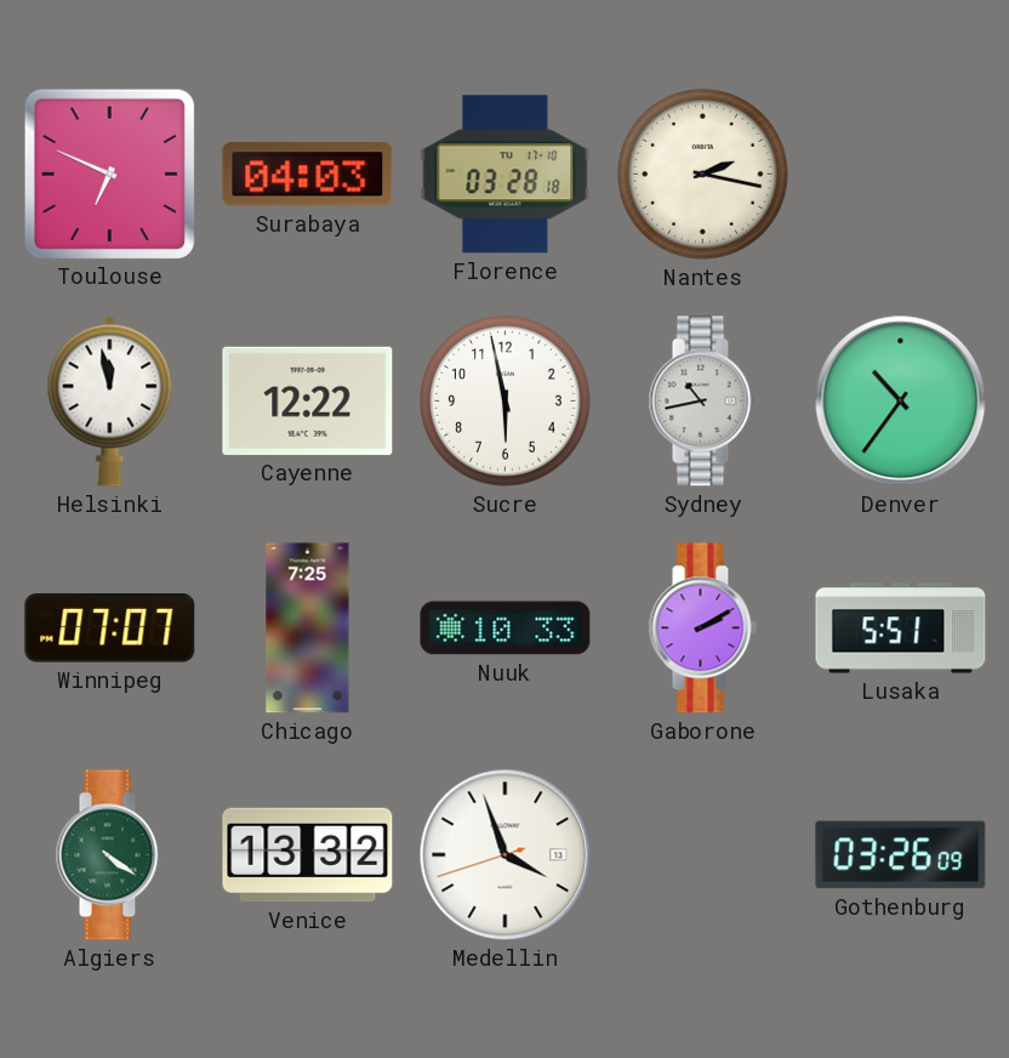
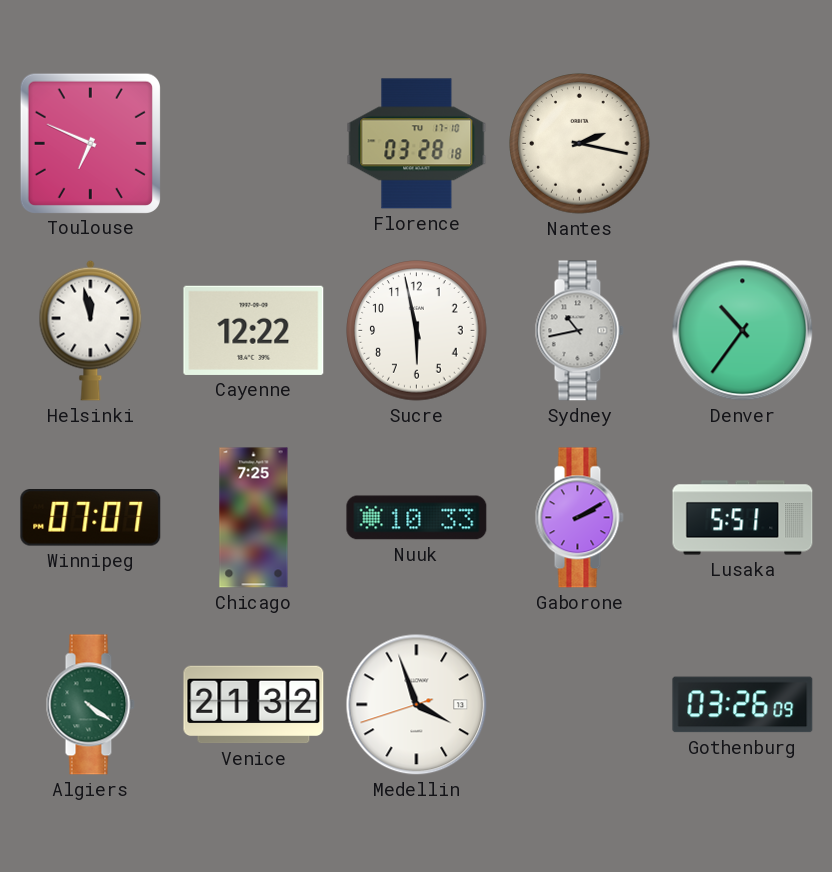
Surabaya: 04:03 -> none
Venice: 13:32 -> 21:32
